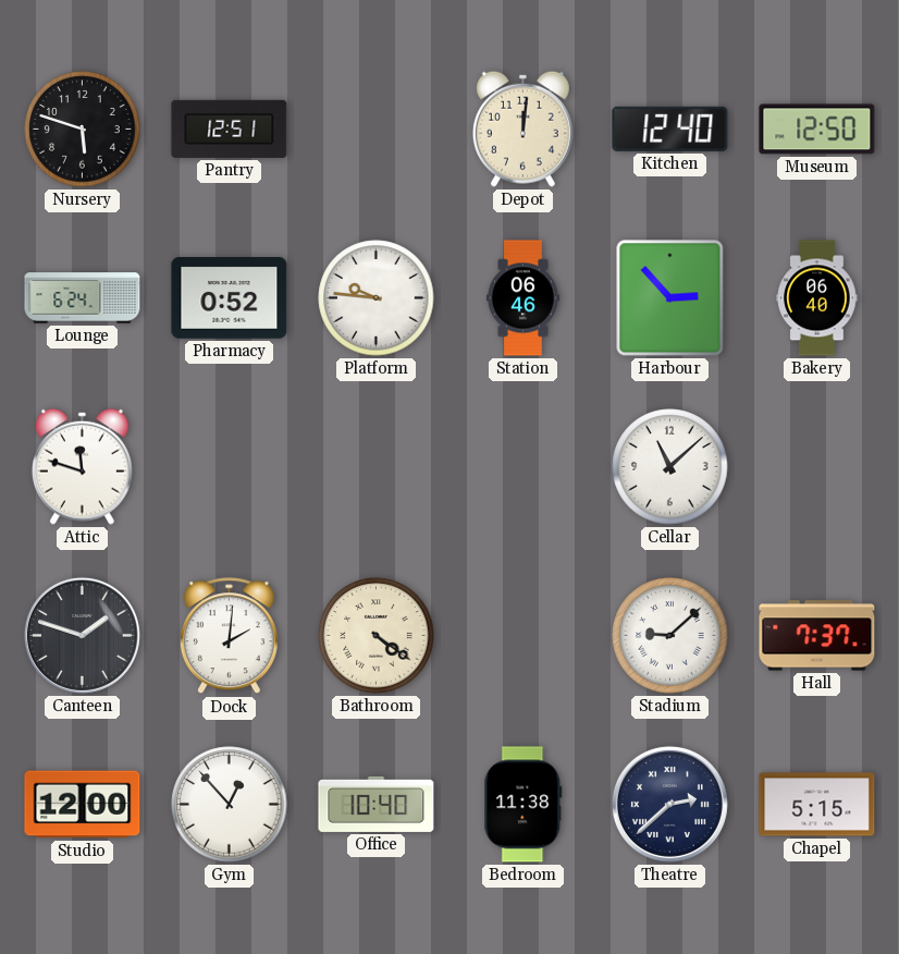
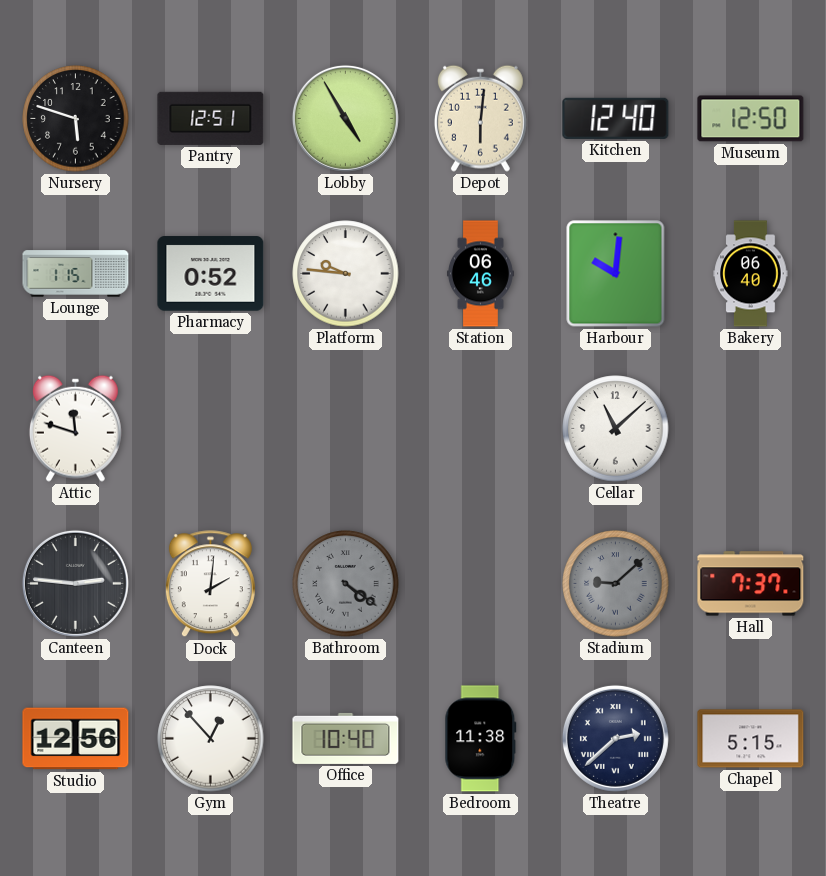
Lobby: none -> 4:55
Depot: 12:01 -> 6:01
Lounge: 6:24 -> 1:15
Harbour: 2:53 -> 10:01
Canteen: 1:48 -> 2:46
Bathroom dial: cream -> grey
Stadium dial: white -> grey
Studio: 12:00 -> 12:56
